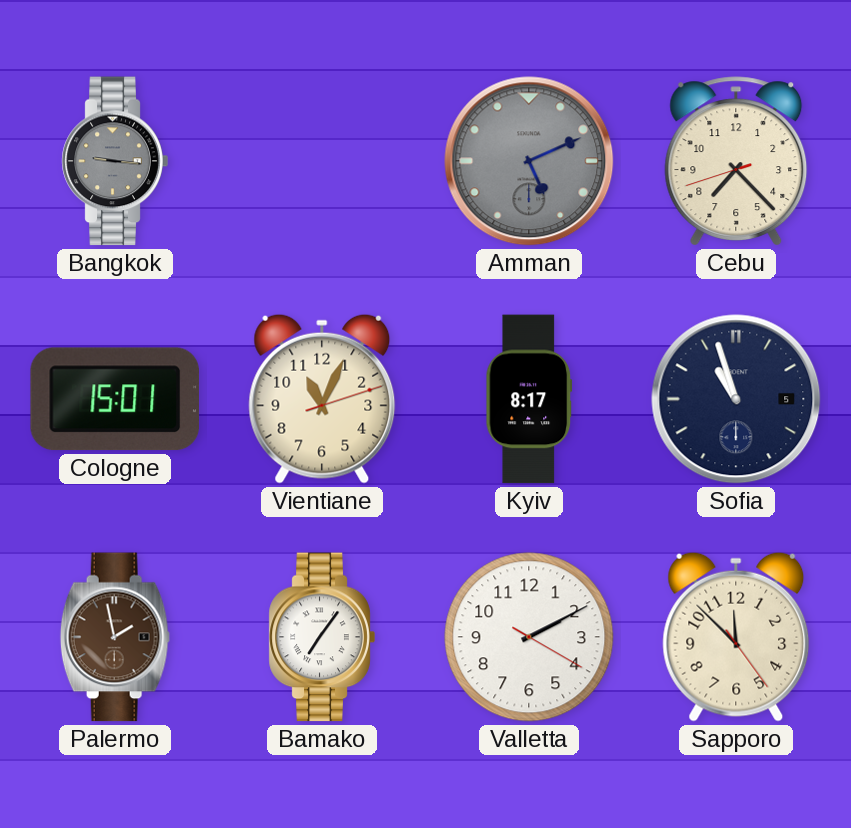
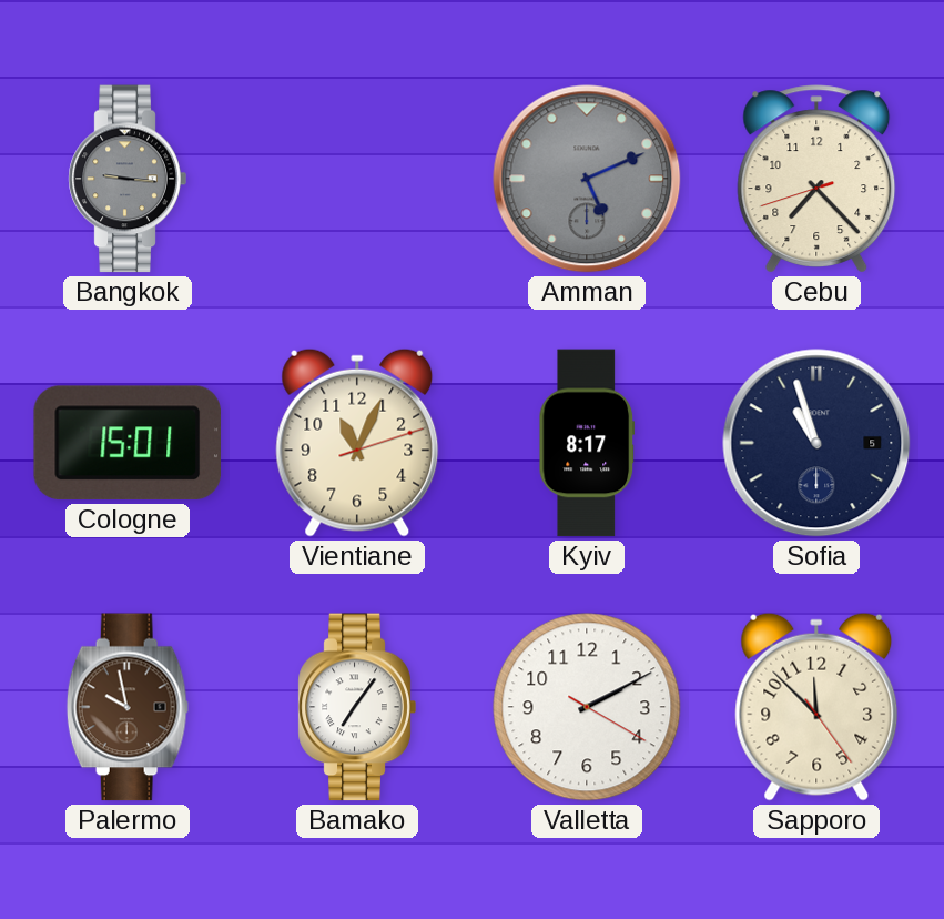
Palermo: 1:58 -> 9:58
